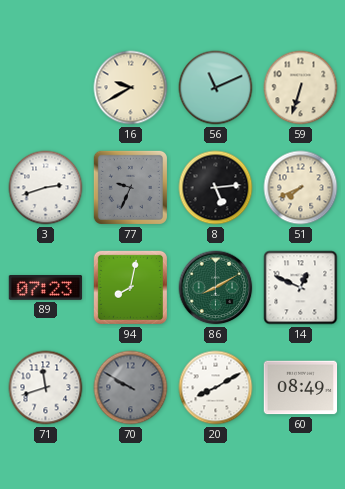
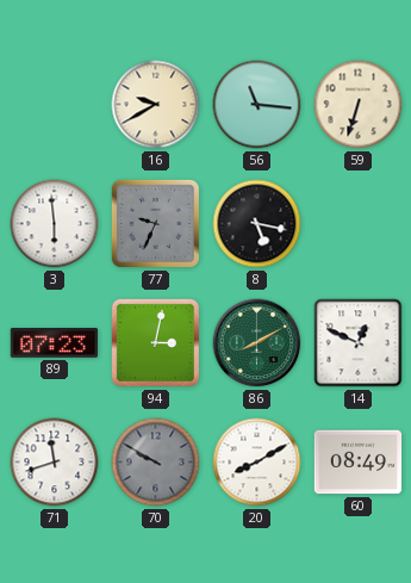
56: 11:11 -> 11:16
3: 2:42 -> 5:59
8: 5:14 -> 5:17
51: 7:41 -> none
94: 8:02 -> 3:02
